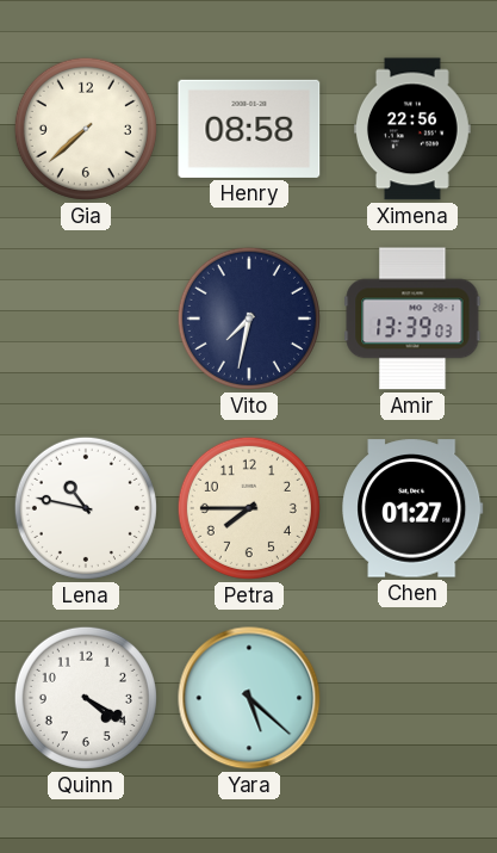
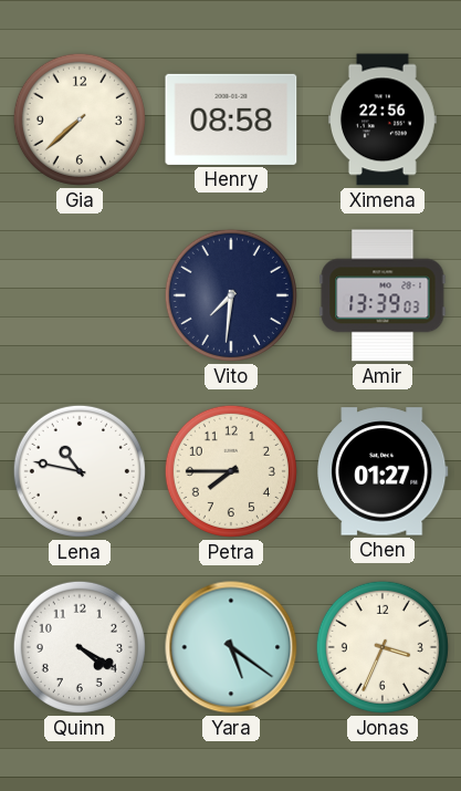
Vito: 7:32 -> 7:31
Yara: 5:22 -> 5:21
Jonas: none -> 3:34
